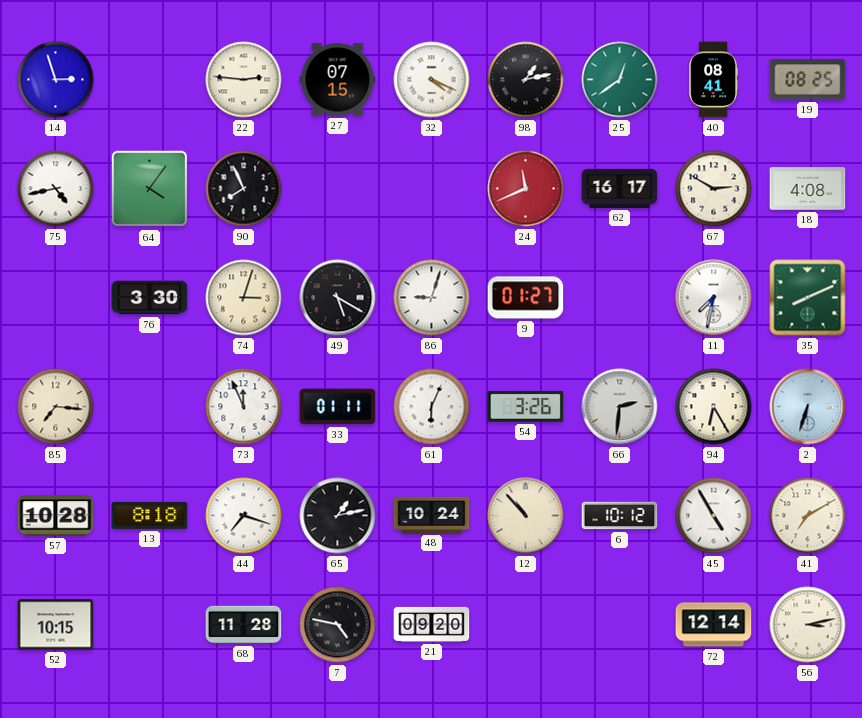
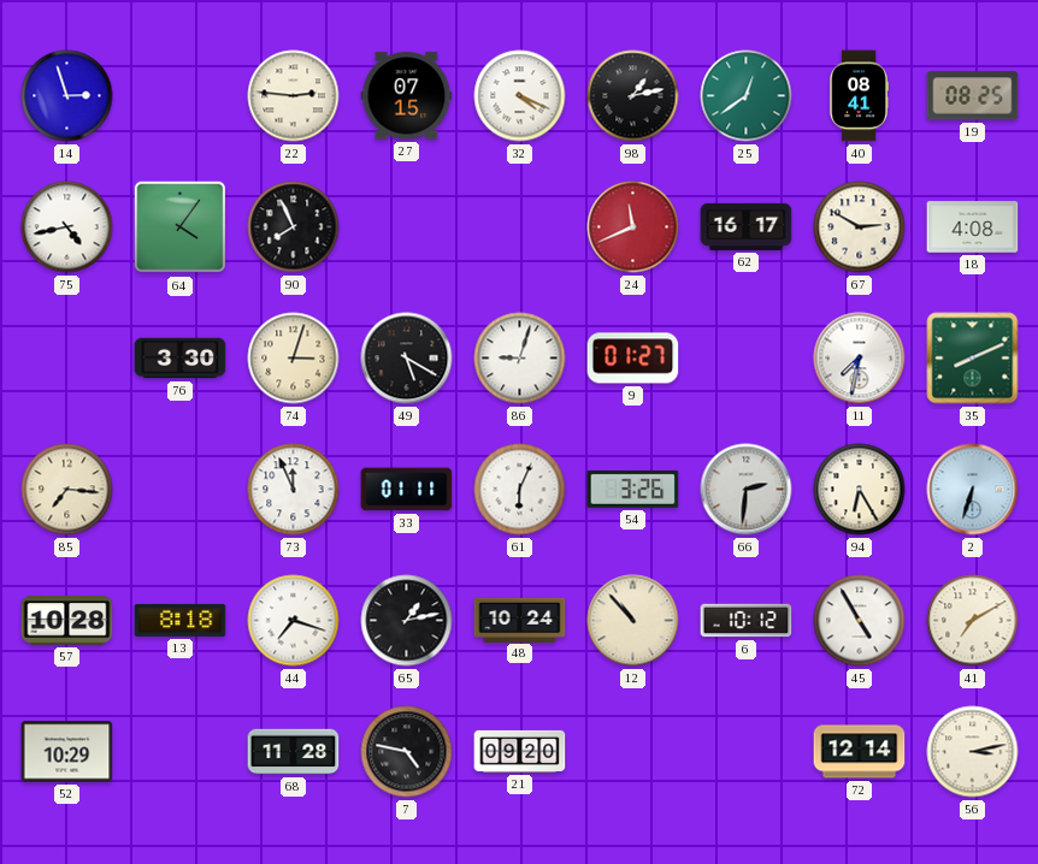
52: 10:15 -> 10:29
